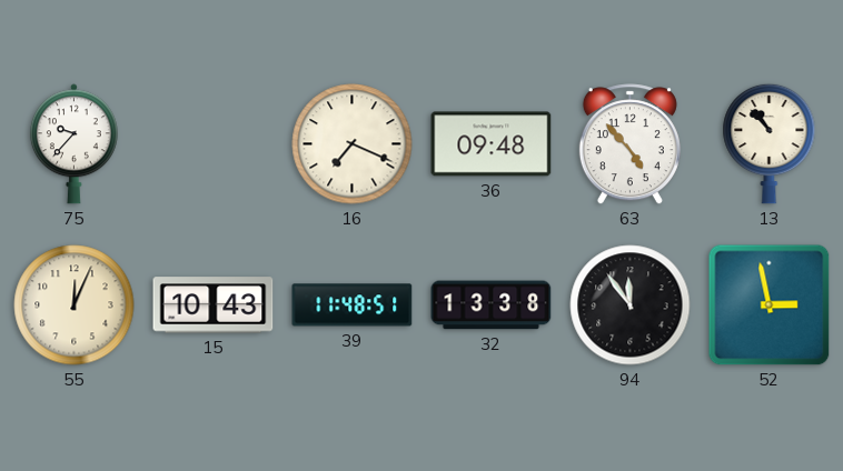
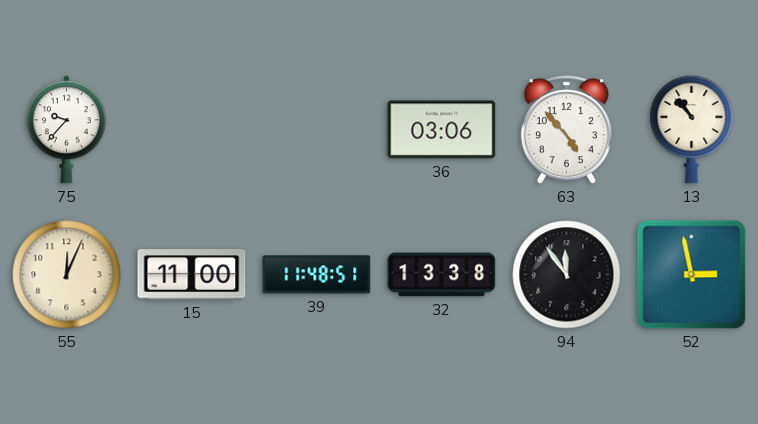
16: 7:19 -> none
36: 09:48 -> 03:06
15: 10:43 -> 11:00
